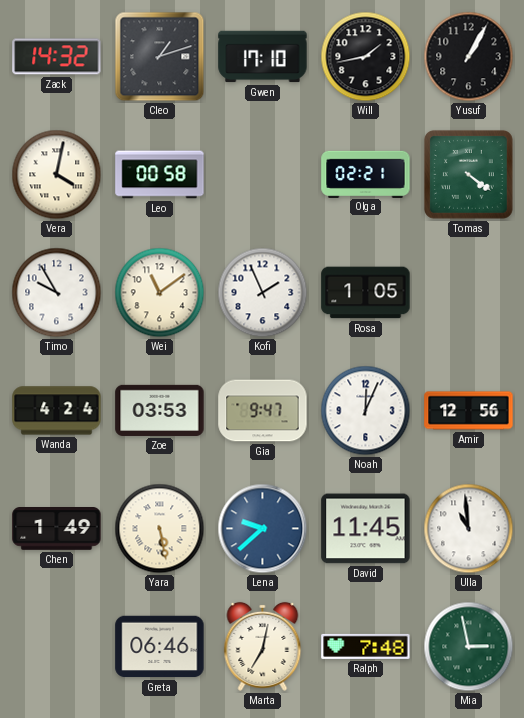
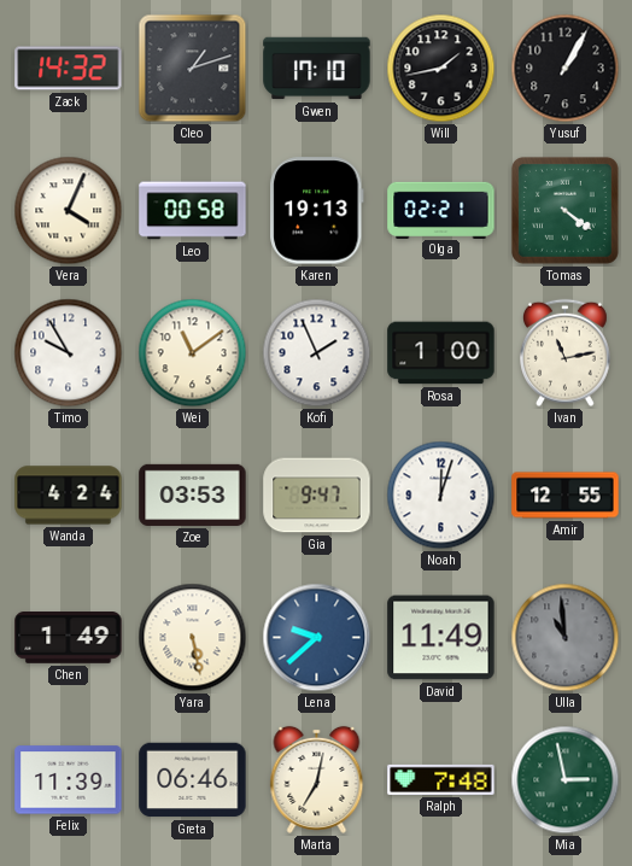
Vera: 4:02 -> 4:04
Karen: none -> 19:13
Rosa: 1:05 -> 1:00
Ivan: none -> 11:13
Noah: 12:04 -> 12:03
Amir: 12:56 -> 12:55
David: 11:45 -> 11:49
Ulla dial: white -> grey
Felix: none -> 11:39
